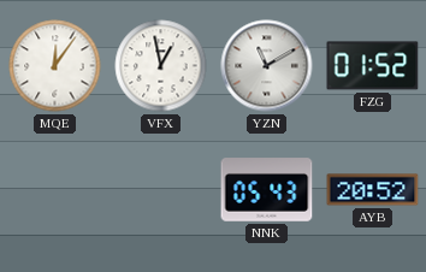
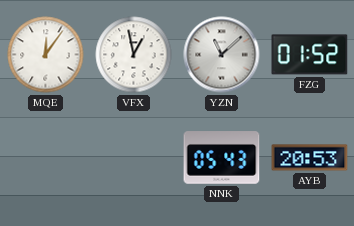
YZN: 11:10 -> 11:08
AYB: 20:52 -> 20:53
